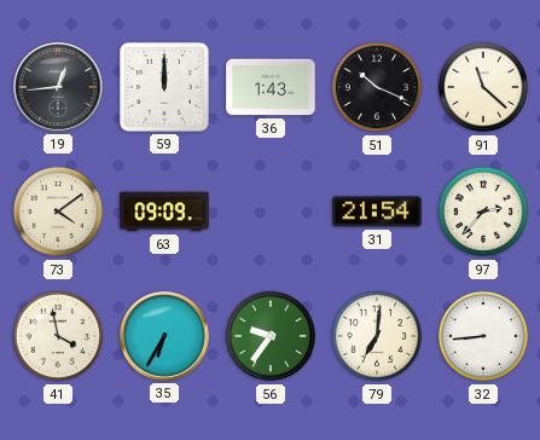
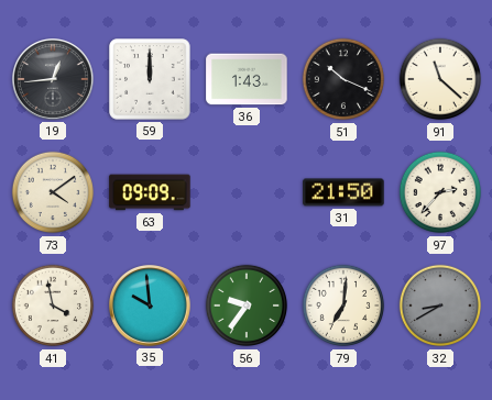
31: 21:54 -> 21:50
35: 6:35 -> 9:59
32: 8:44 -> 8:40
32 dial: white -> grey
